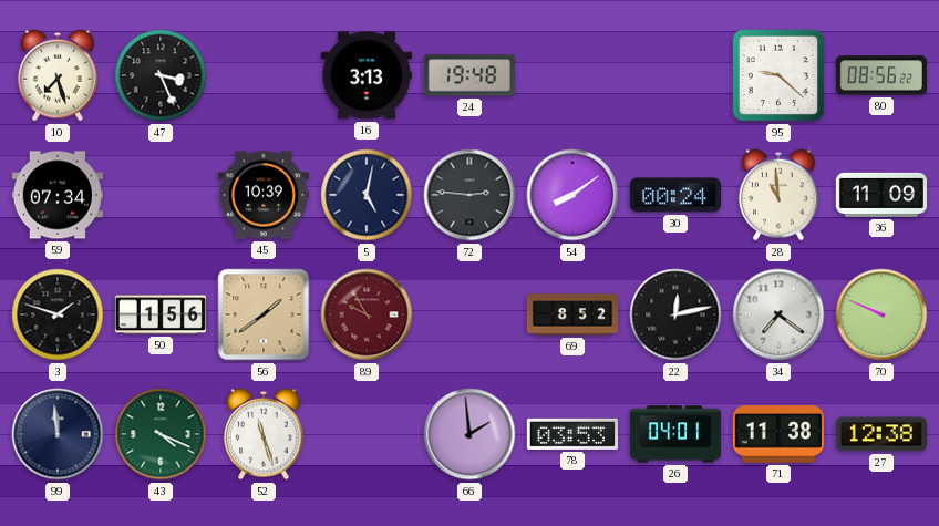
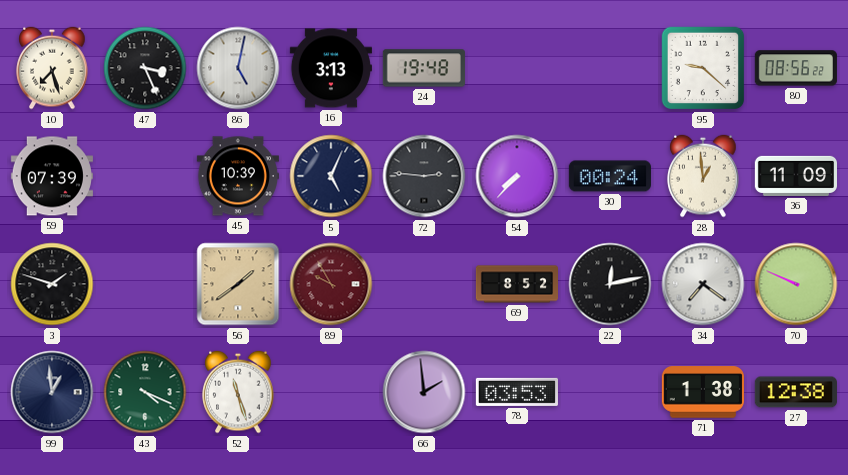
86: none -> 5:02
59: 07:34 -> 07:39
5: 5:02 -> 5:04
54: 8:09 -> 7:37
28: 10:59 -> 12:59
50: 1:56 -> none
99: 11:59 -> 12:59
26: 04:01 -> none
71: 11:38 -> 1:38
